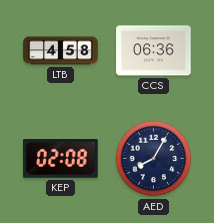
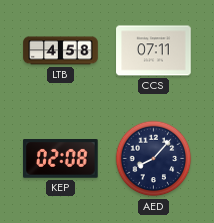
CCS: 06:36 -> 07:11
AED: 8:05 -> 8:07
